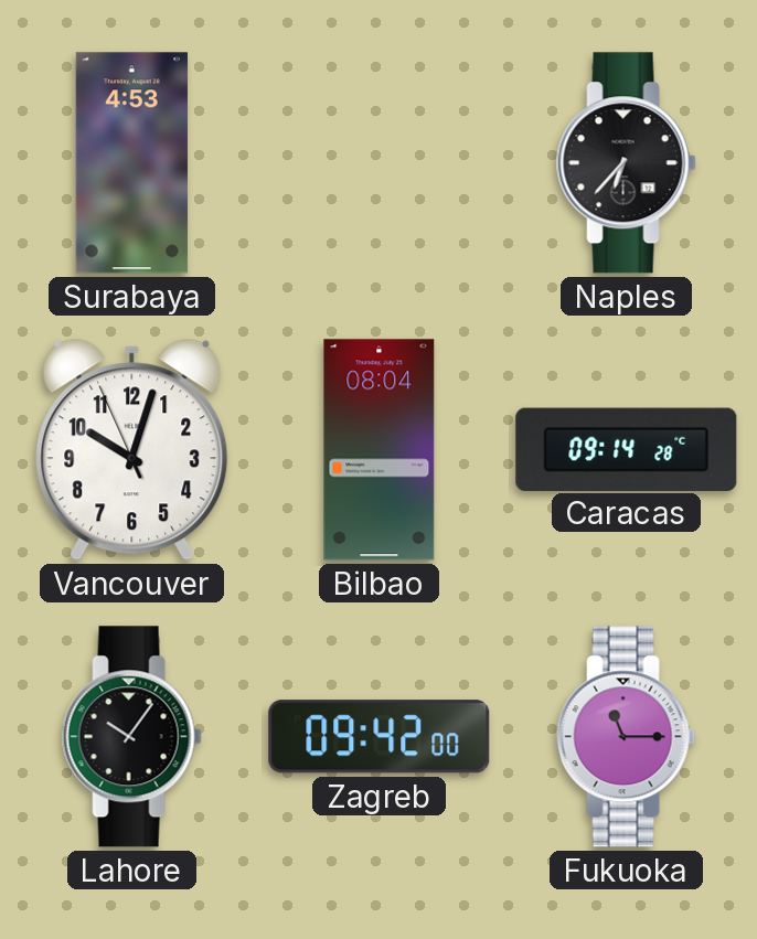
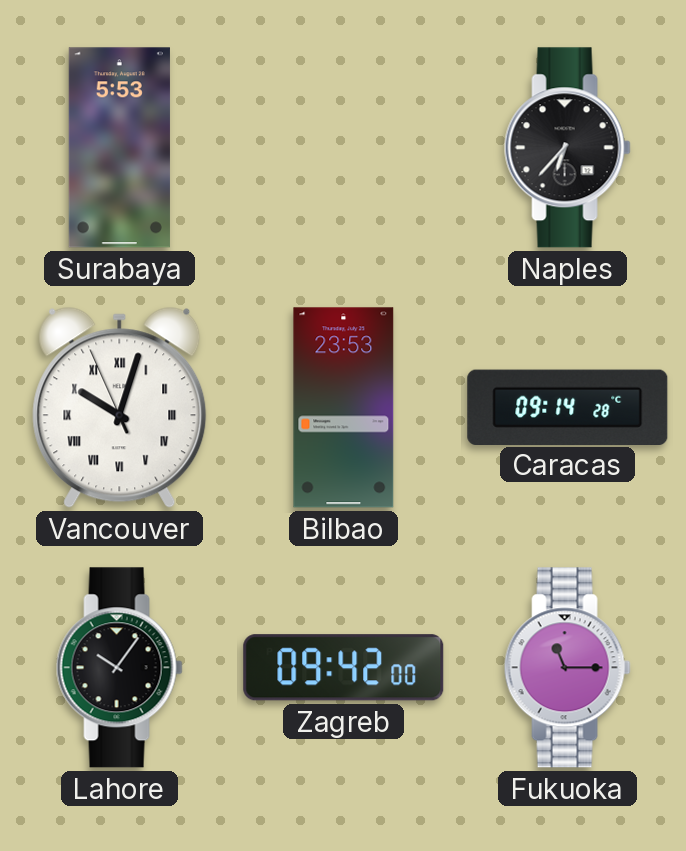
Surabaya: 4:53 -> 5:53
Vancouver numerals: Arabic -> Roman
Bilbao: 08:04 -> 23:53
